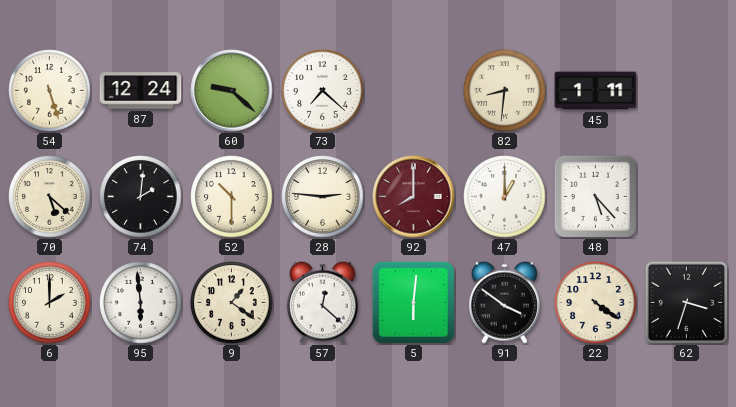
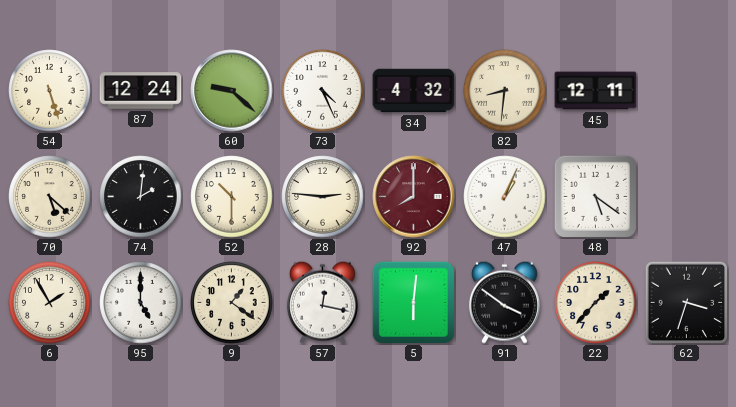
73: 7:22 -> 4:26
34: none -> 4:32
45: 1:11 -> 12:11
47: 1:00 -> 1:04
48: 5:23 -> 5:21
6: 2:00 -> 1:55
95: 5:59 -> 5:00
57: 12:22 -> 12:17
22: 4:21 -> 1:37
